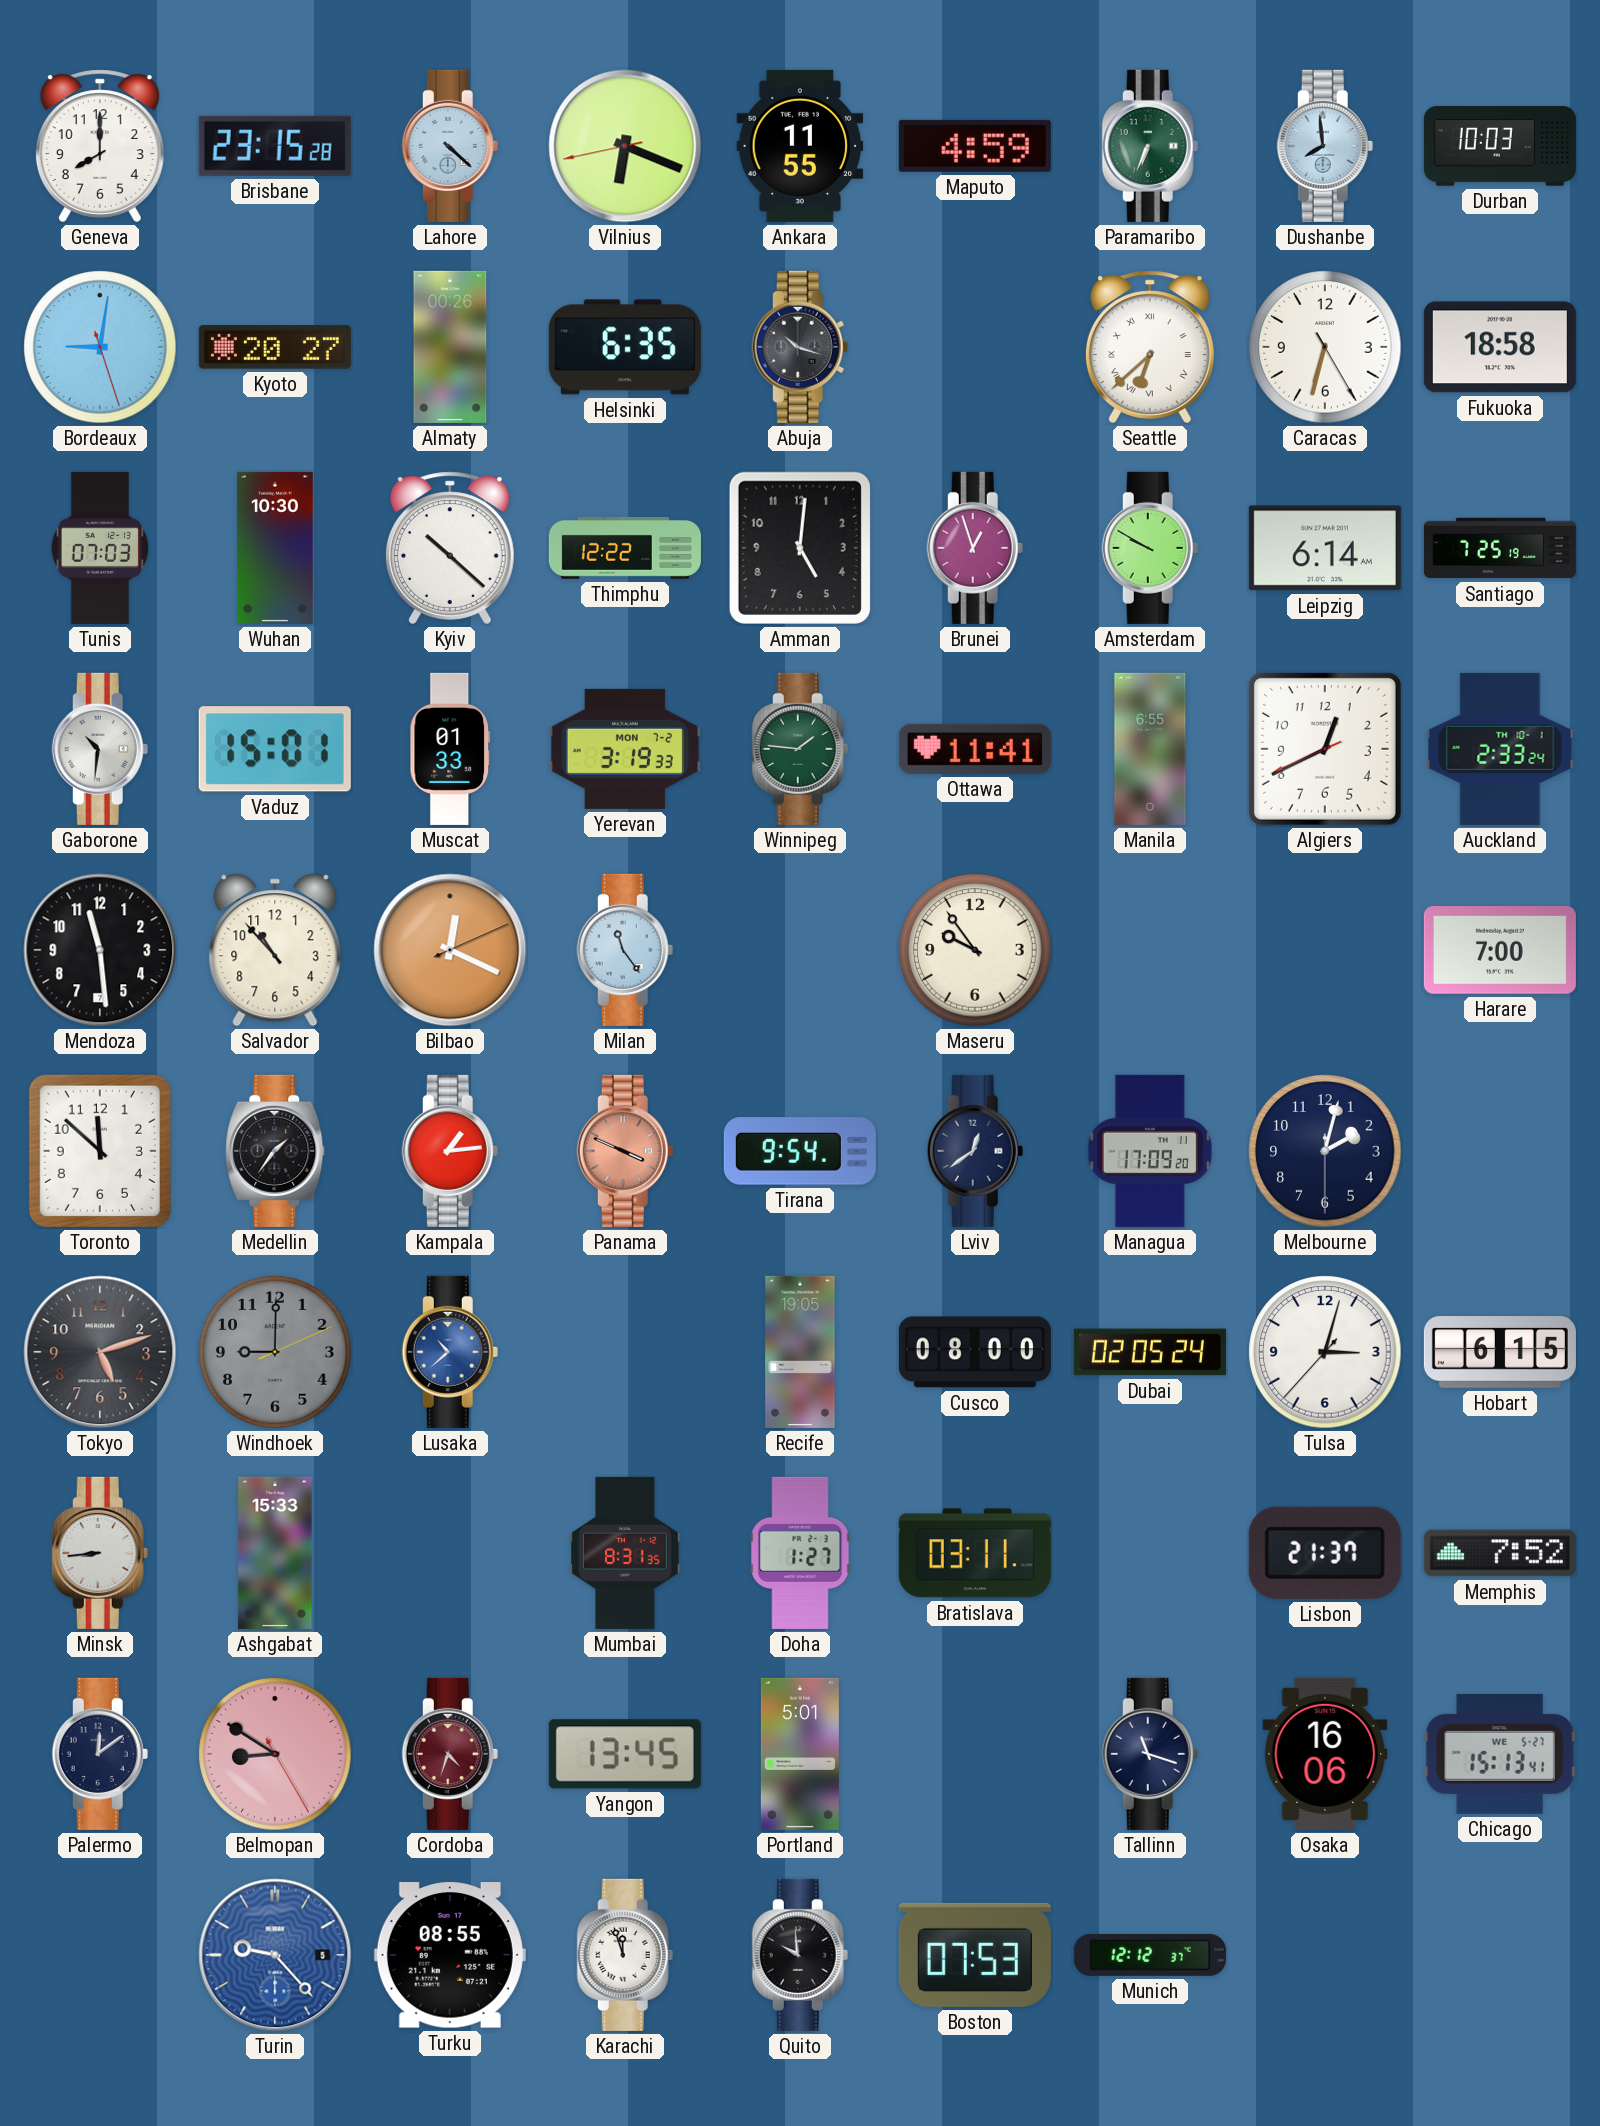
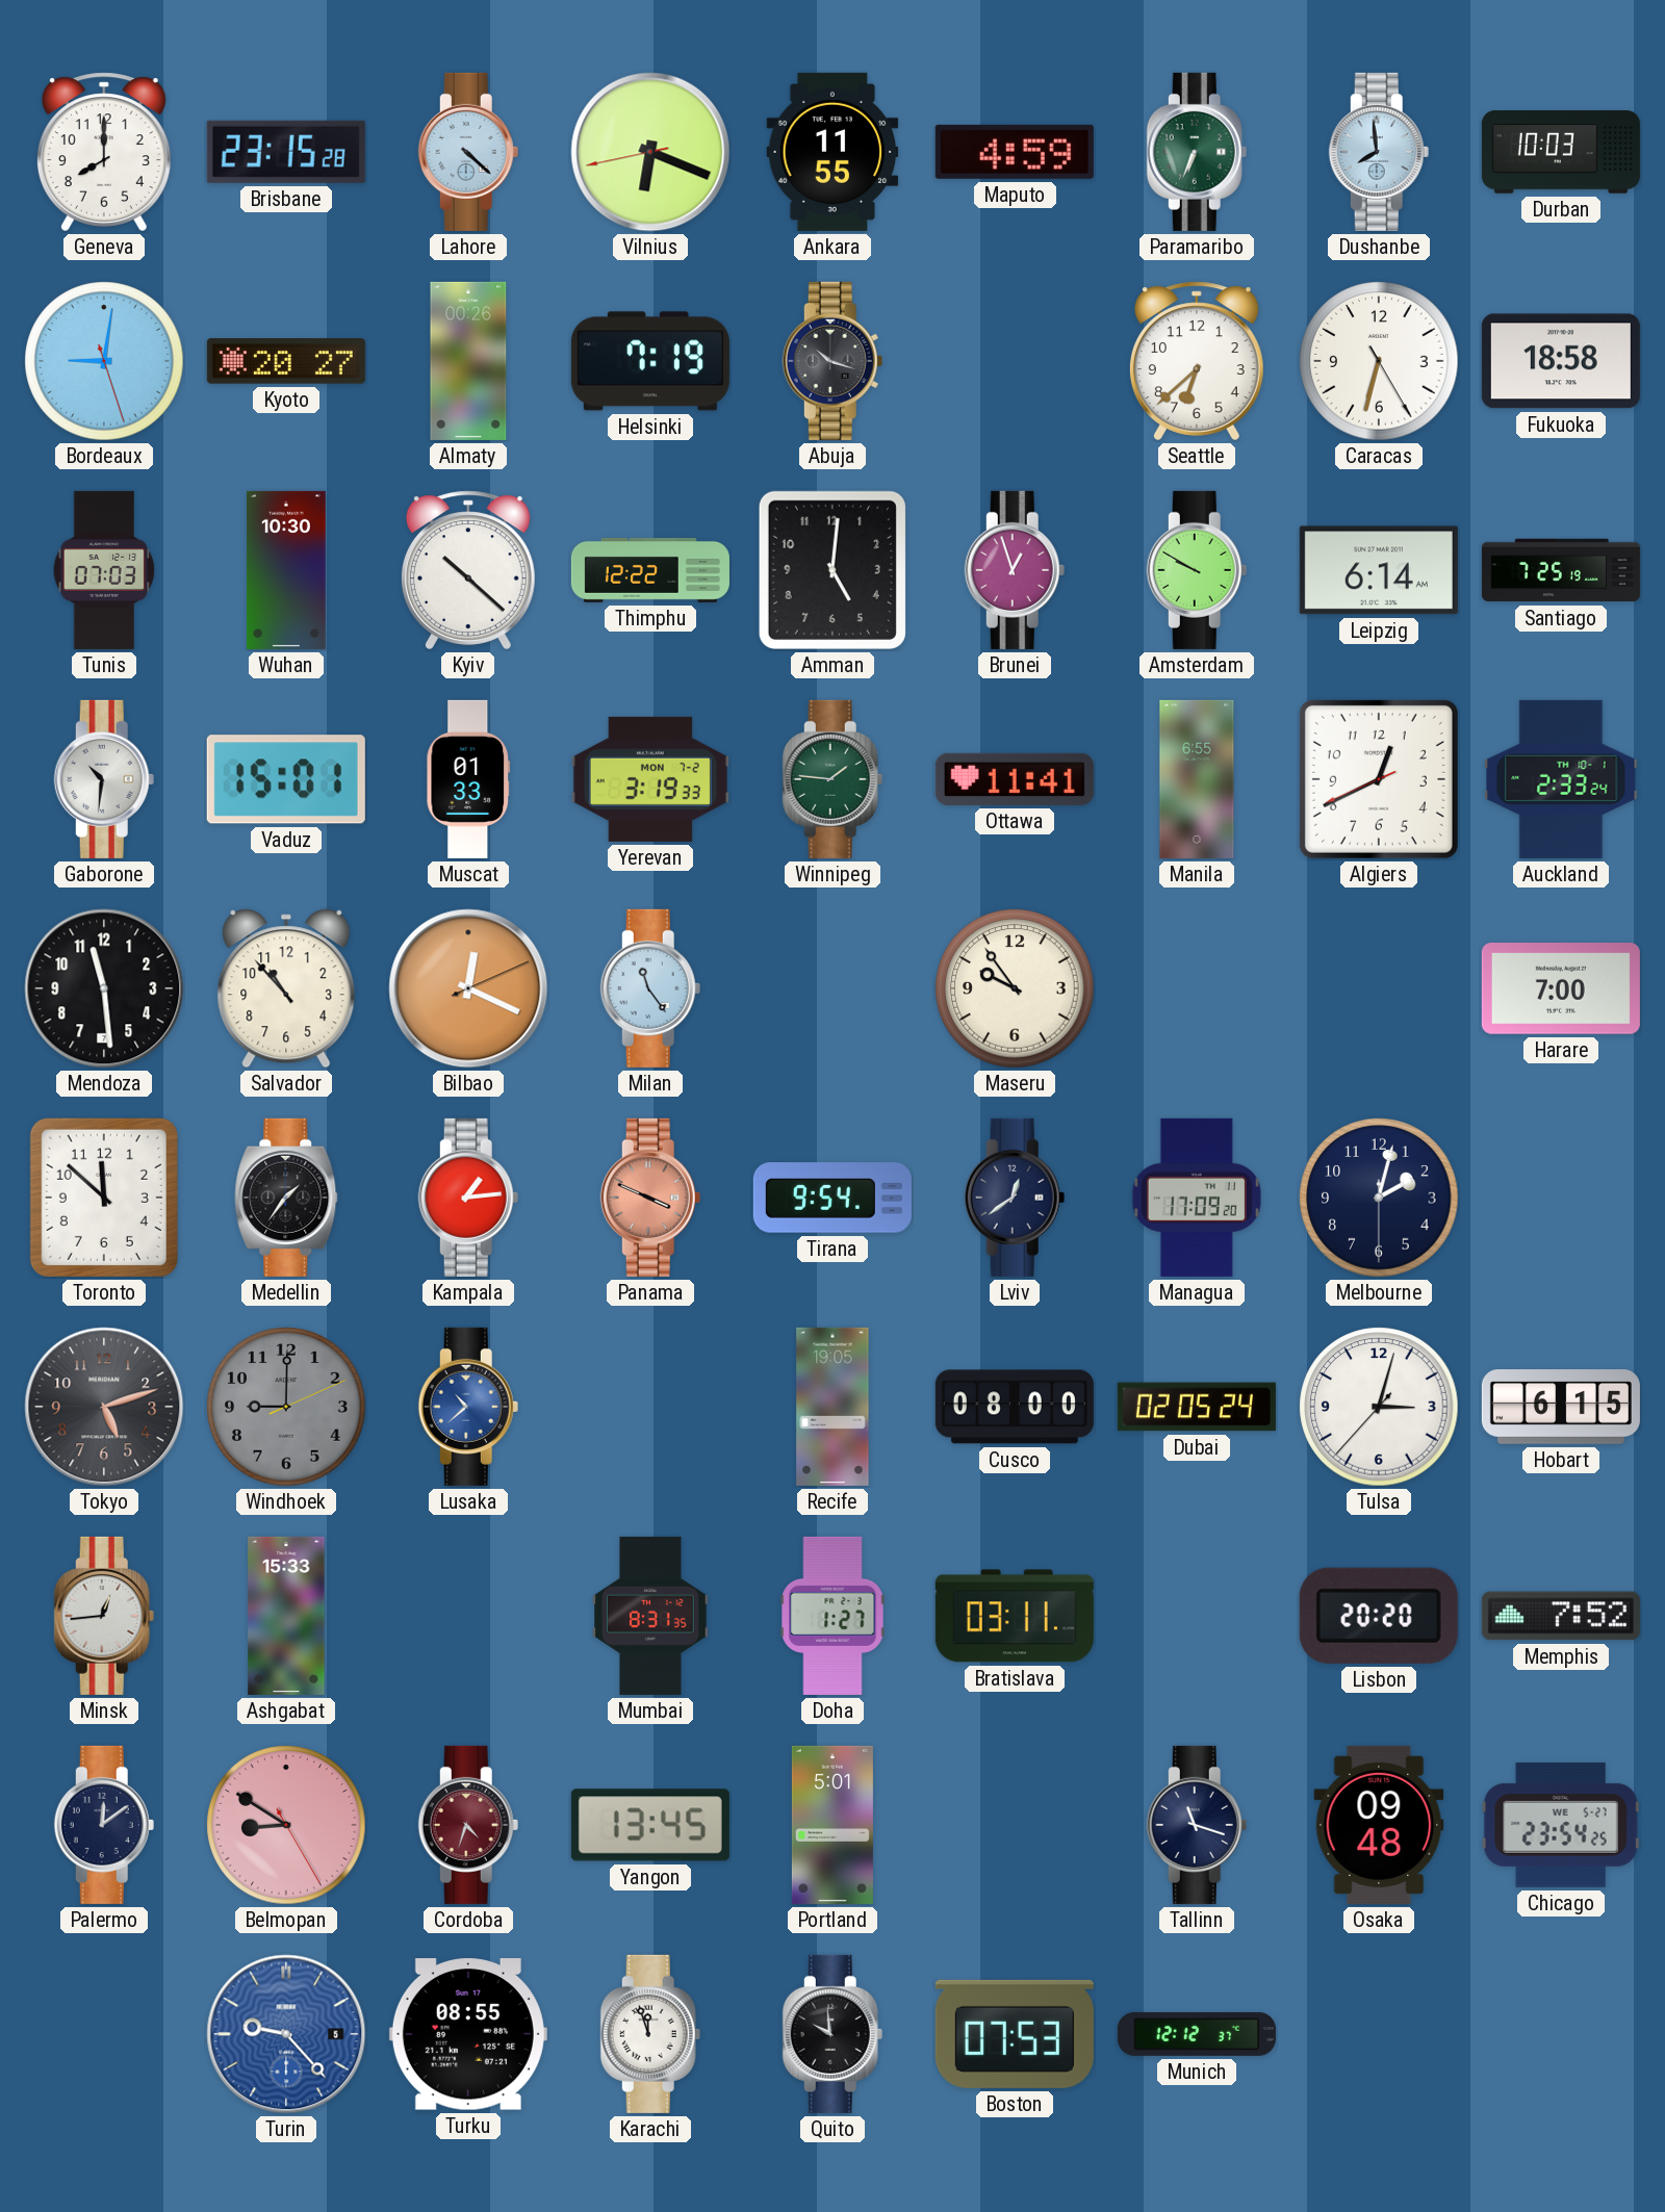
Helsinki: 6:35 -> 7:19
Seattle numerals: Roman -> Arabic
Minsk: 8:44 -> 12:44
Lisbon: 21:37 -> 20:20
Osaka: 16:06 -> 09:48
Chicago: 15:13 -> 23:54
